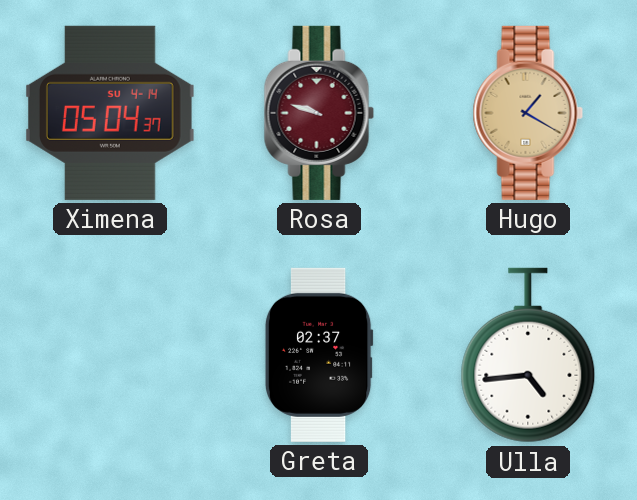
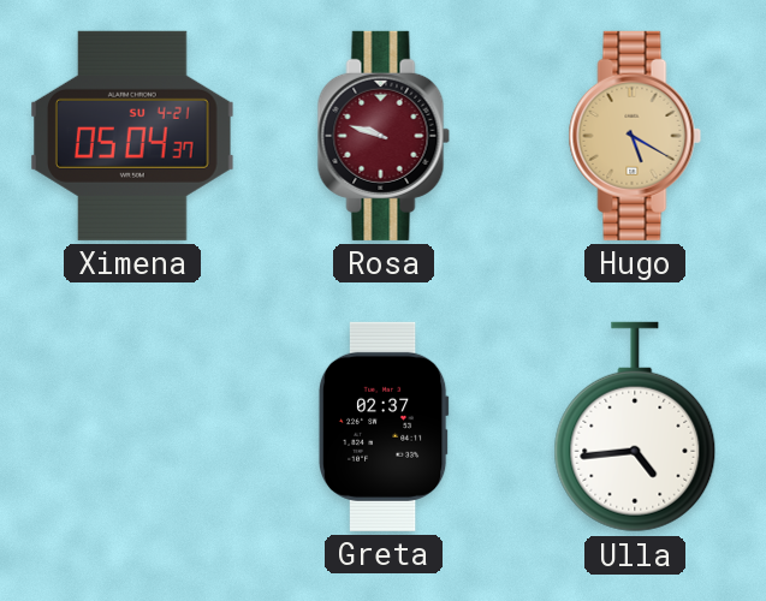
Ximena date: SU 4-14 -> SU 4-21
Hugo: 1:20 -> 5:20
